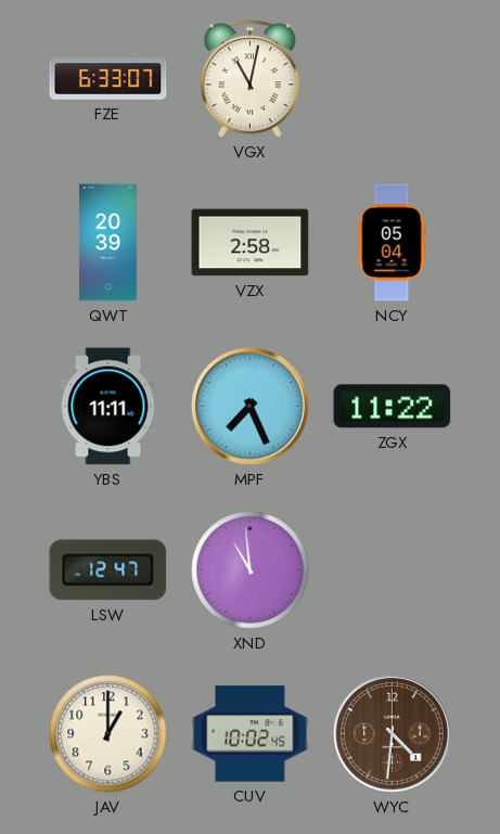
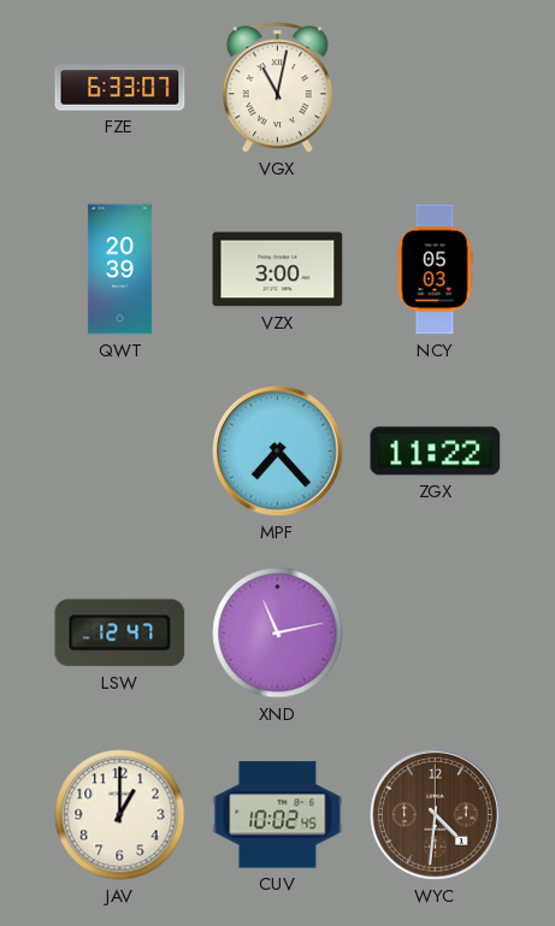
VZX: 2:58 -> 3:00
NCY: 05:04 -> 05:03
YBS: 11:11 -> none
MPF: 7:26 -> 7:23
XND: 10:59 -> 11:13
